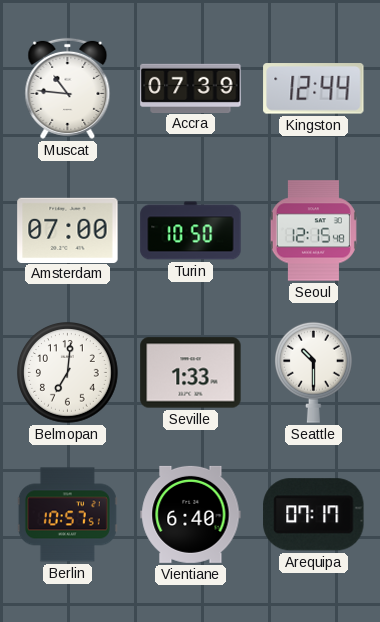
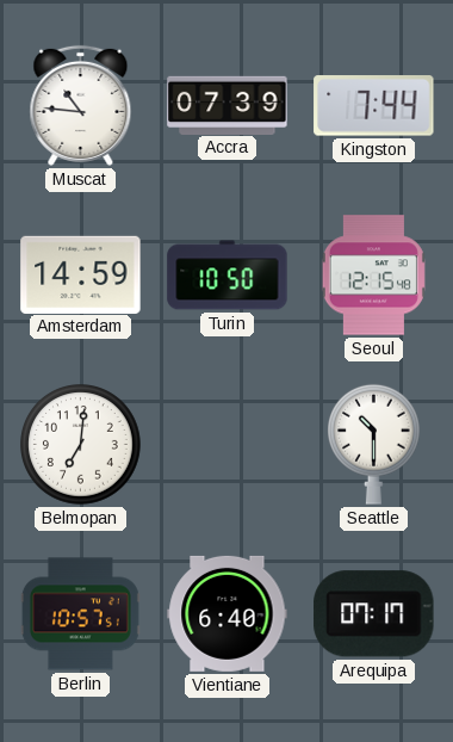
Kingston: 12:44 -> 7:44
Amsterdam: 07:00 -> 14:59
Seville: 1:33 -> none
